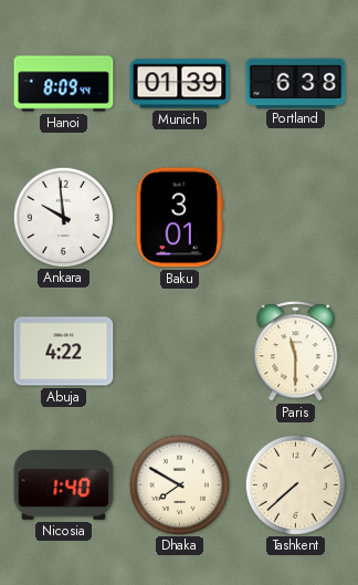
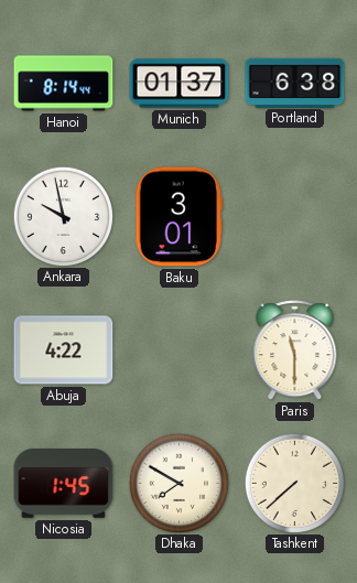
Hanoi: 8:09 -> 8:14
Munich: 01:39 -> 01:37
Ankara: 9:59 -> 9:58
Nicosia: 1:40 -> 1:45
